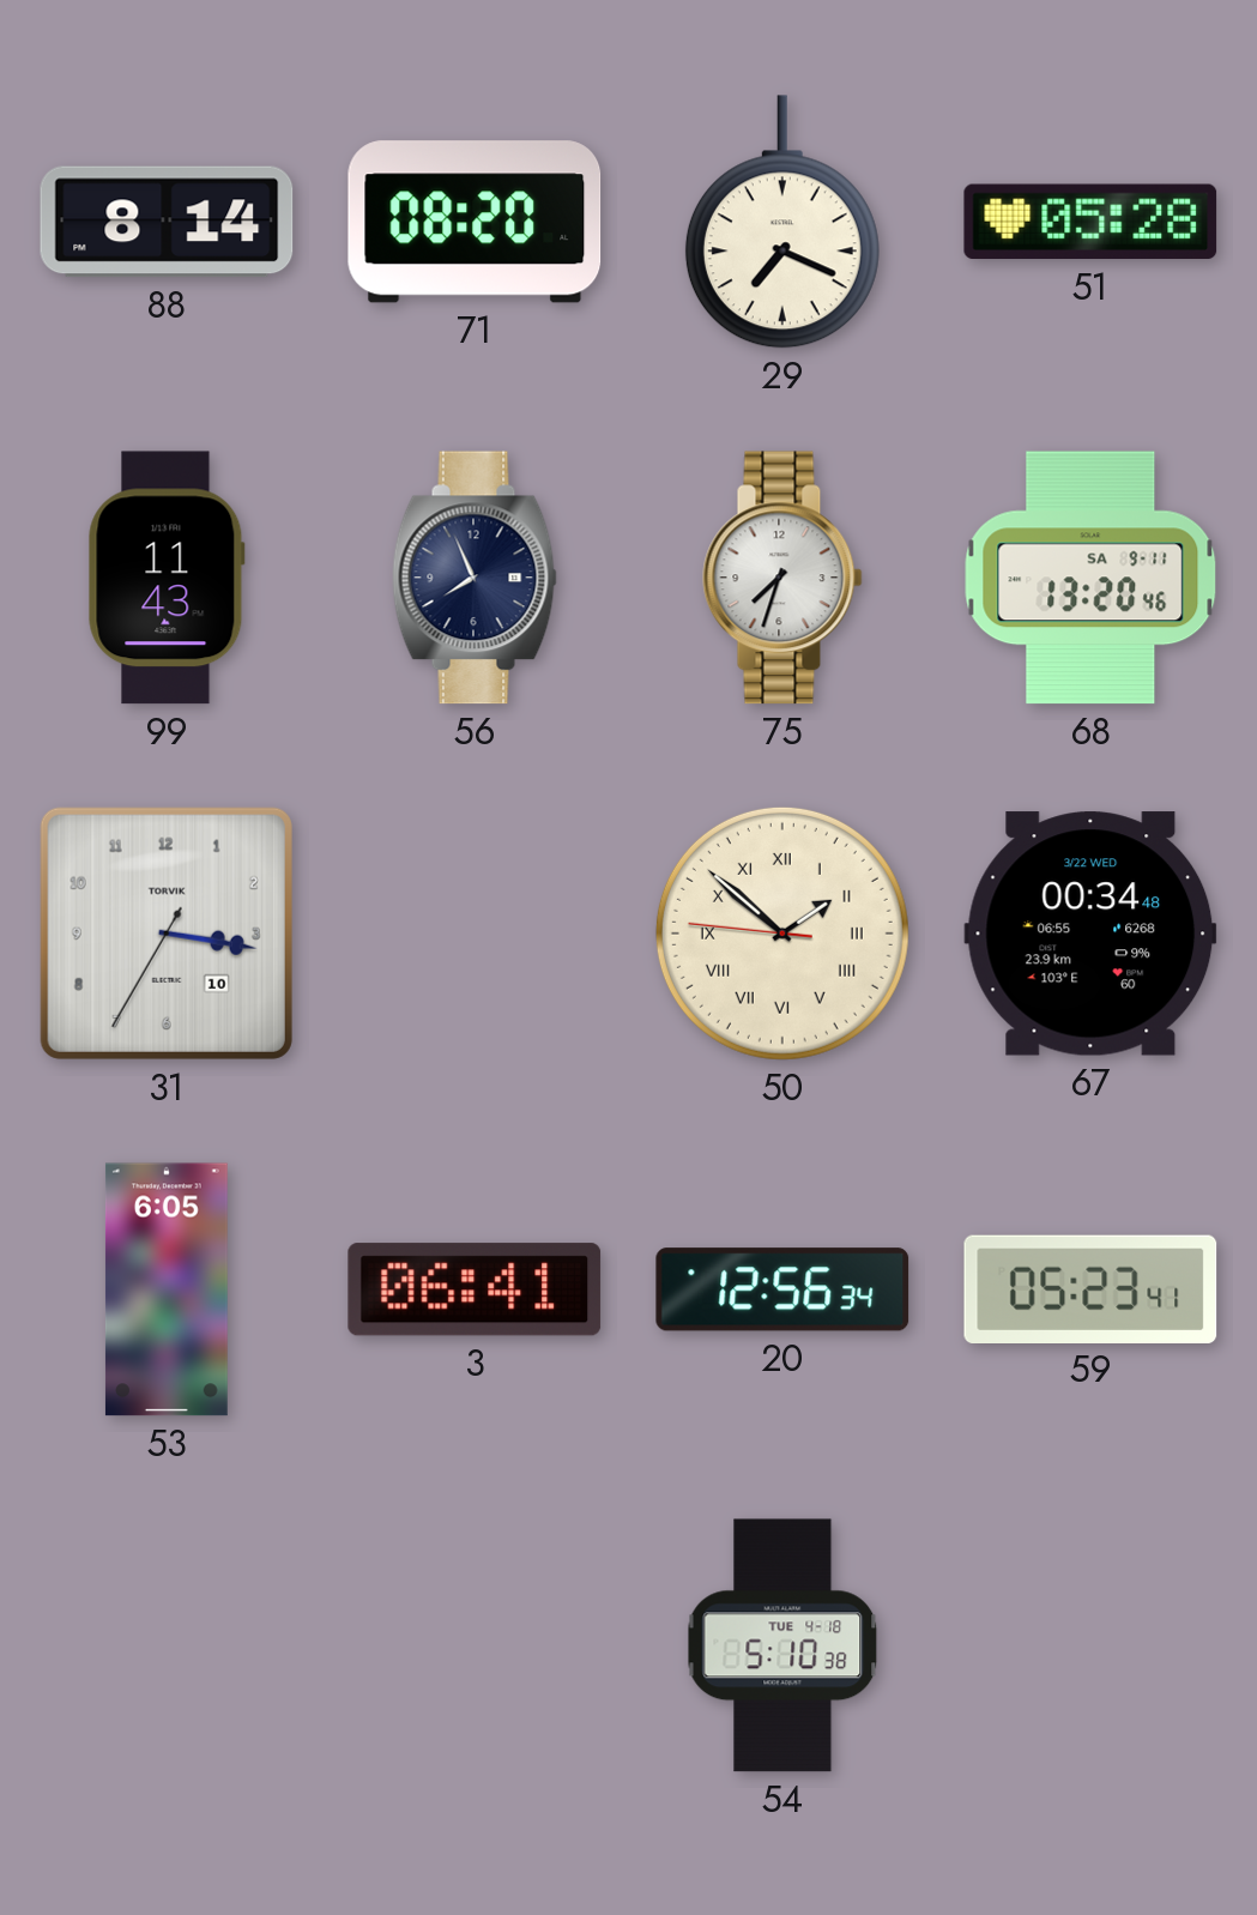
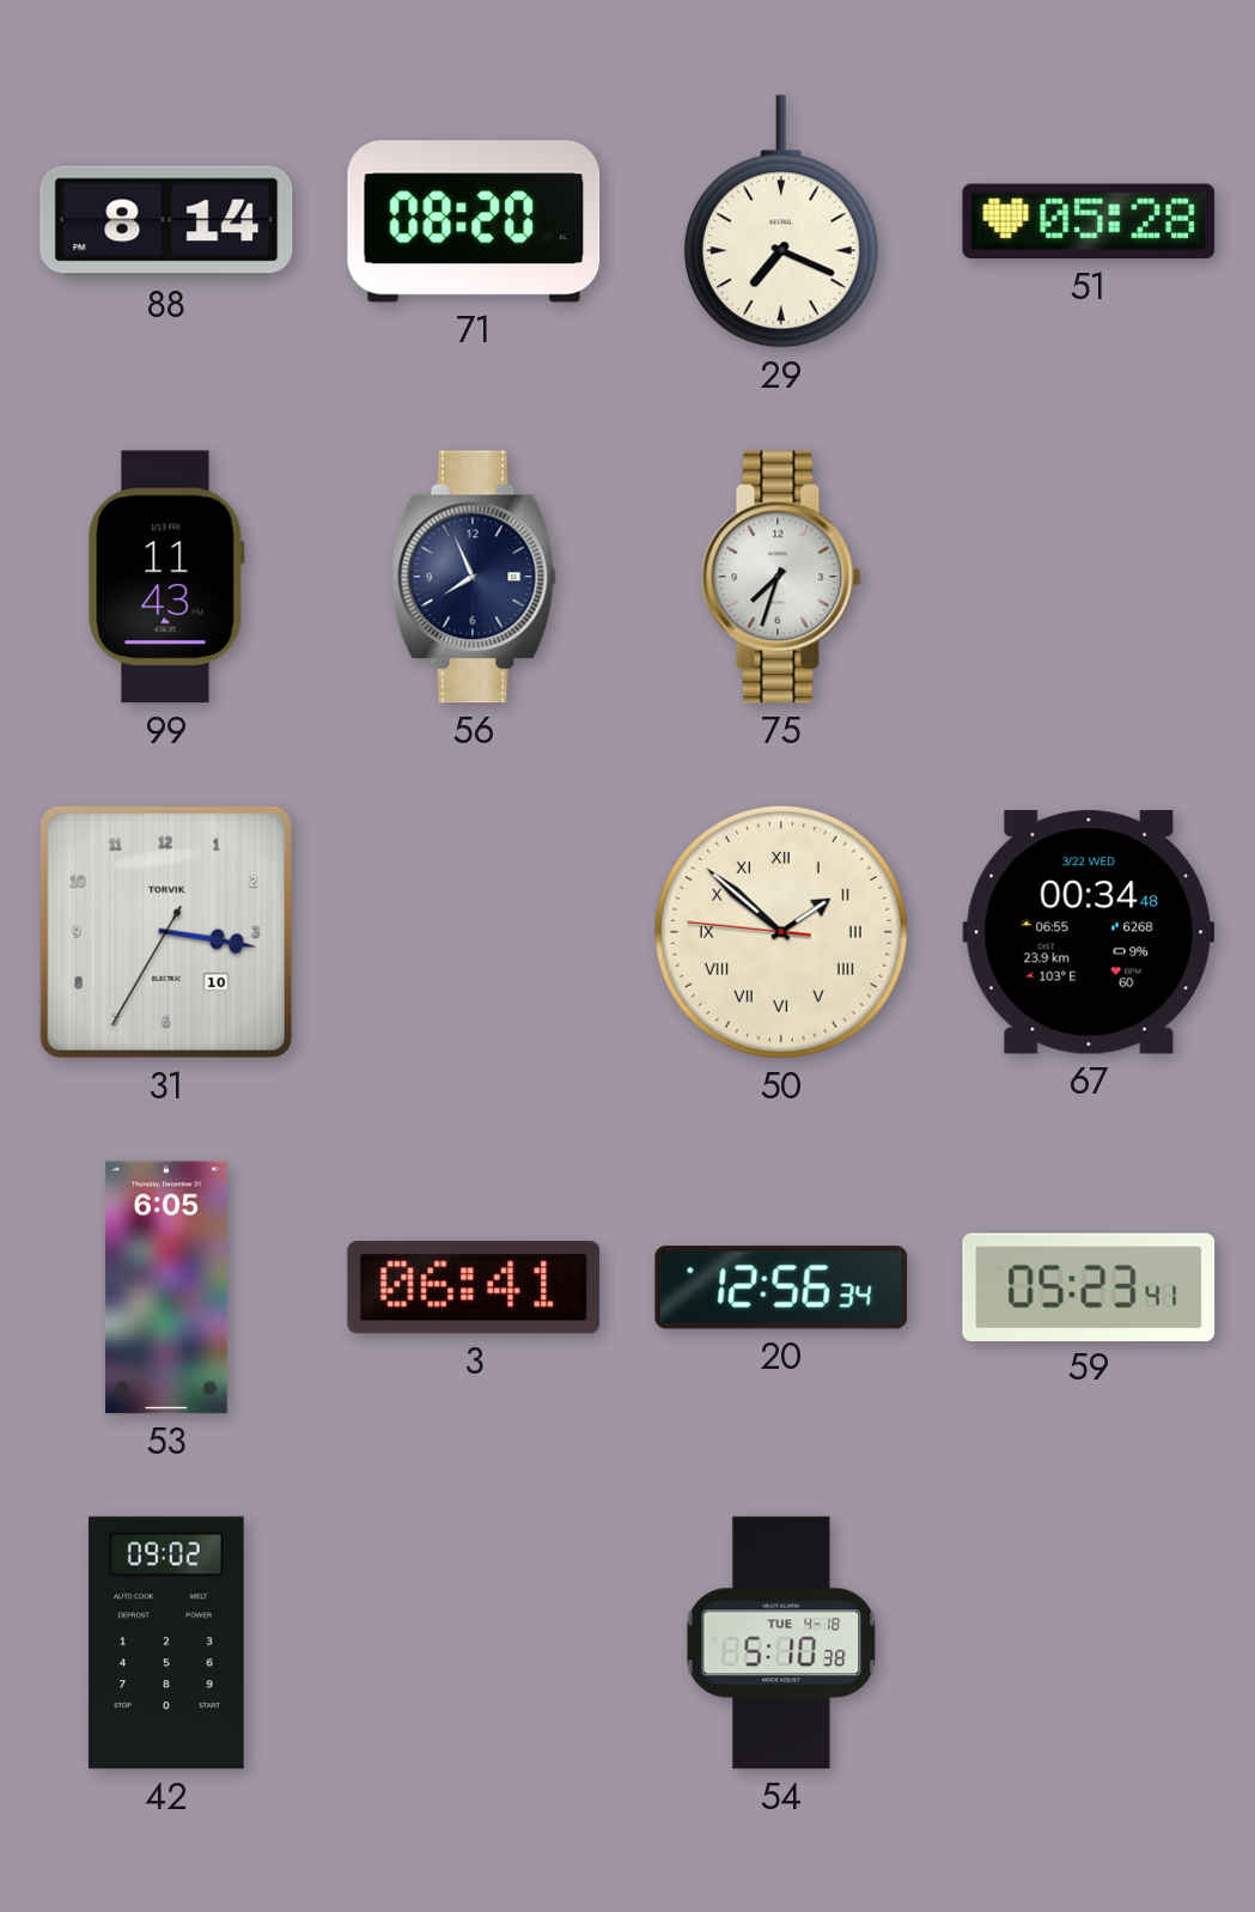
68: 13:20 -> none
42: none -> 09:02
